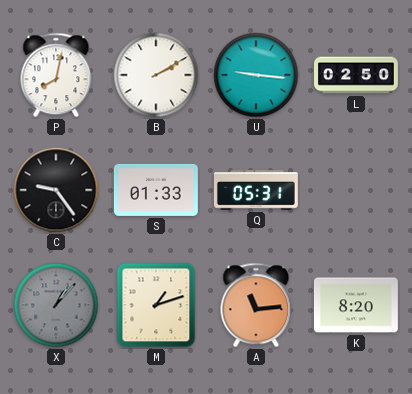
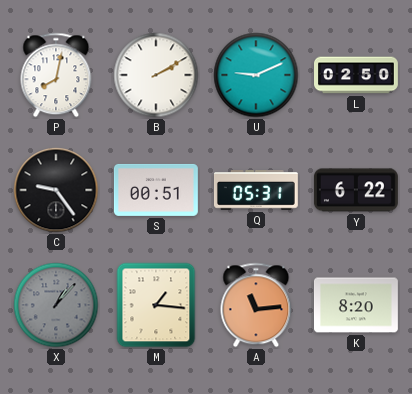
U: 9:16 -> 9:11
S: 01:33 -> 00:51
Y: none -> 6:22
M: 1:12 -> 1:16
